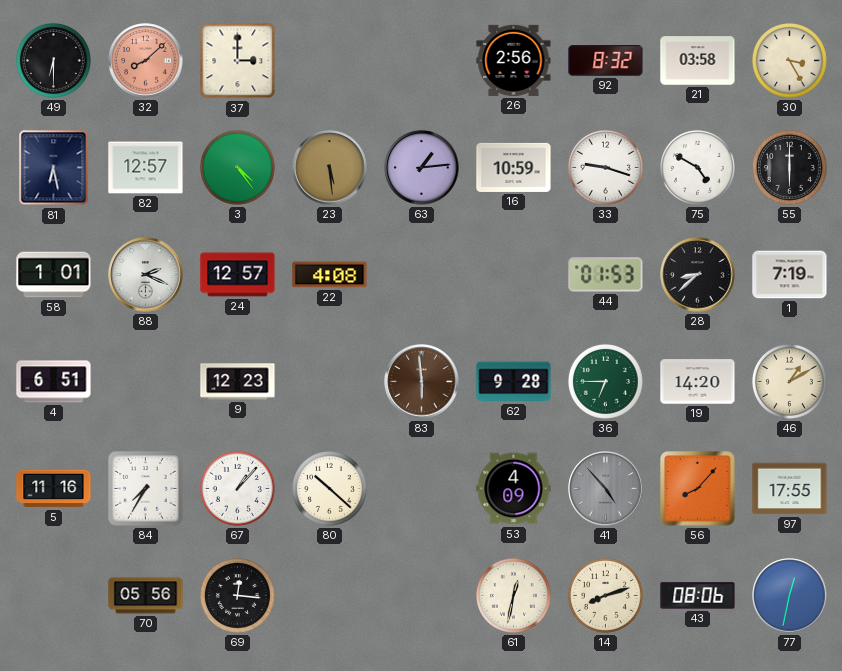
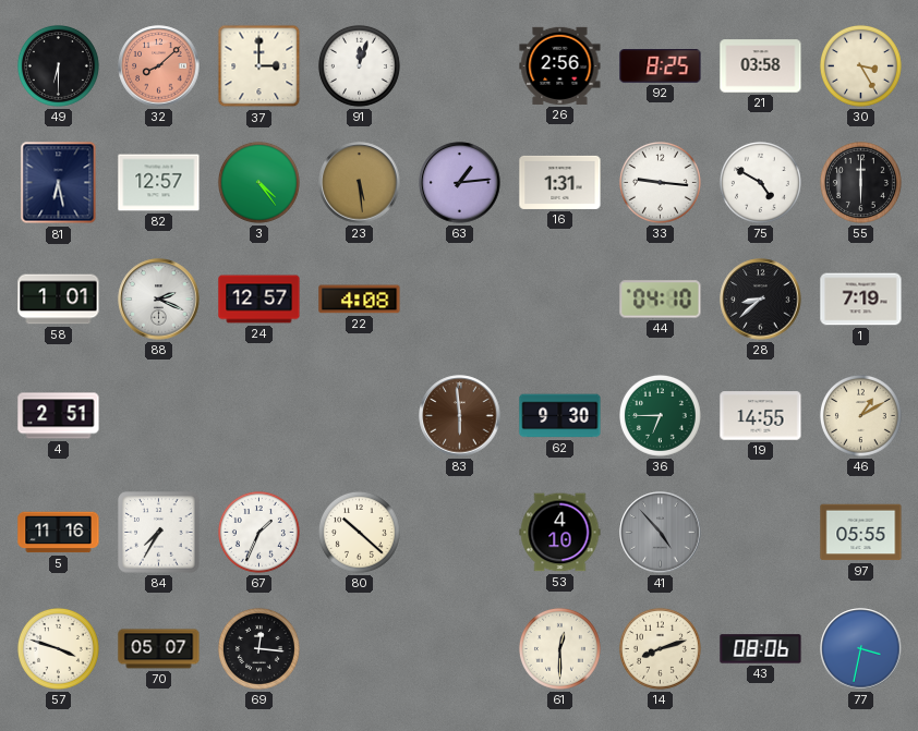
91: none -> 12:03
92: 8:32 -> 8:25
16: 10:59 -> 1:31
33: 9:18 -> 9:16
44: 01:53 -> 04:10
4: 6:51 -> 2:51
9: 12:23 -> none
62: 9:28 -> 9:30
19: 14:20 -> 14:55
67: 1:07 -> 1:34
53: 4:09 -> 4:10
56: 8:07 -> none
97: 17:55 -> 05:55
57: none -> 3:48
70: 05:56 -> 05:07
61: 12:32 -> 12:30
77: 12:32 -> 3:32
